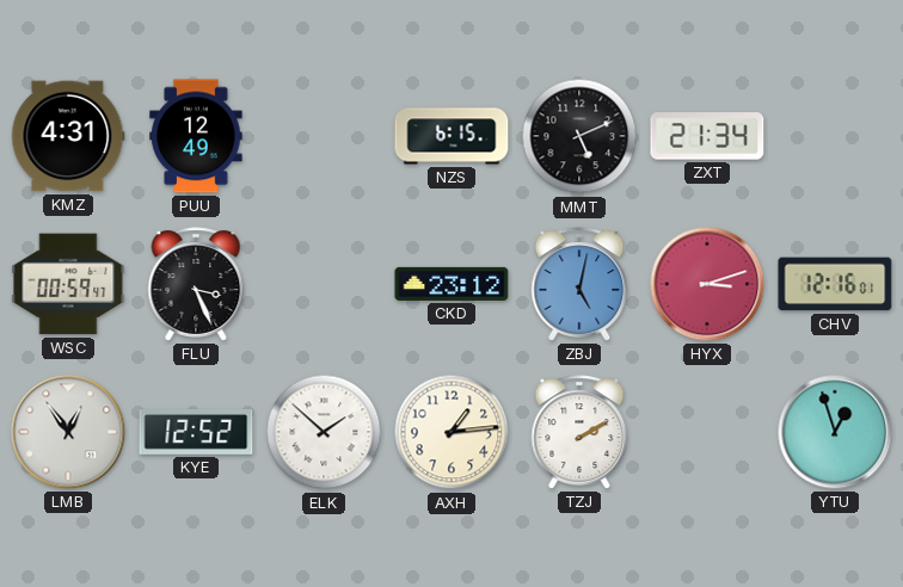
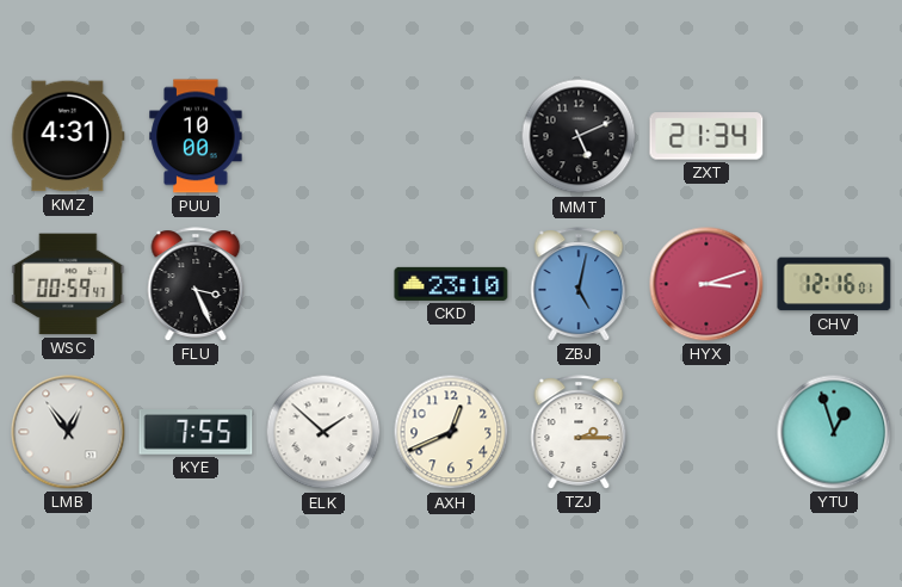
PUU: 12:49 -> 10:00
NZS: 6:15 -> none
CKD: 23:12 -> 23:10
KYE: 12:52 -> 7:55
AXH: 1:14 -> 12:41
TZJ: 2:10 -> 2:15
